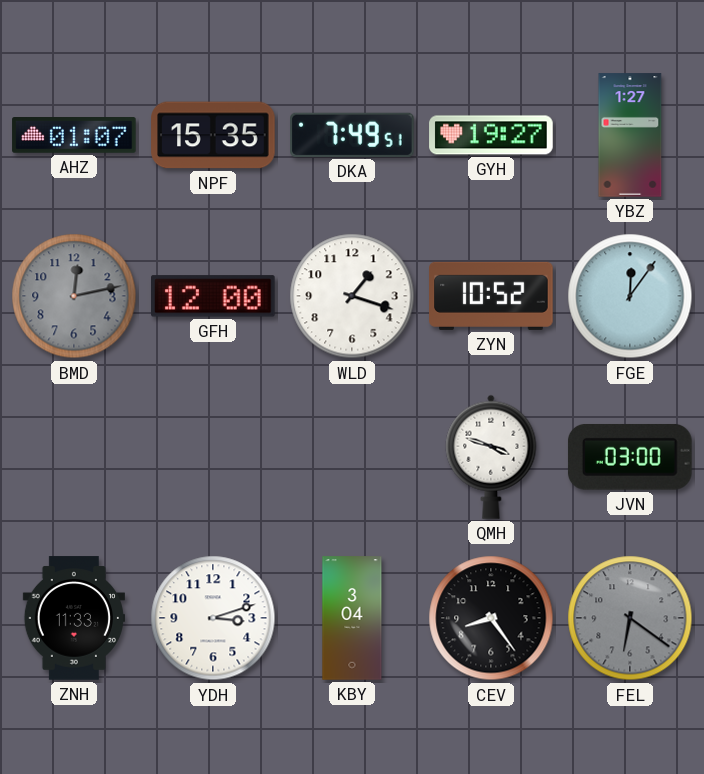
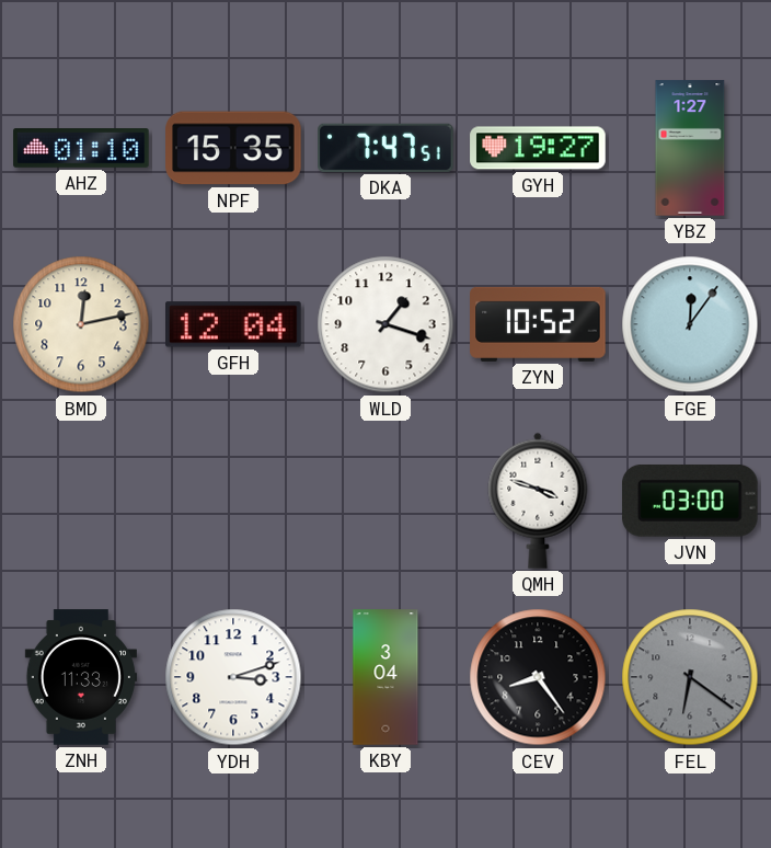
AHZ: 01:07 -> 01:10
DKA: 7:49 -> 7:47
BMD dial: grey -> cream
GFH: 12:00 -> 12:04
